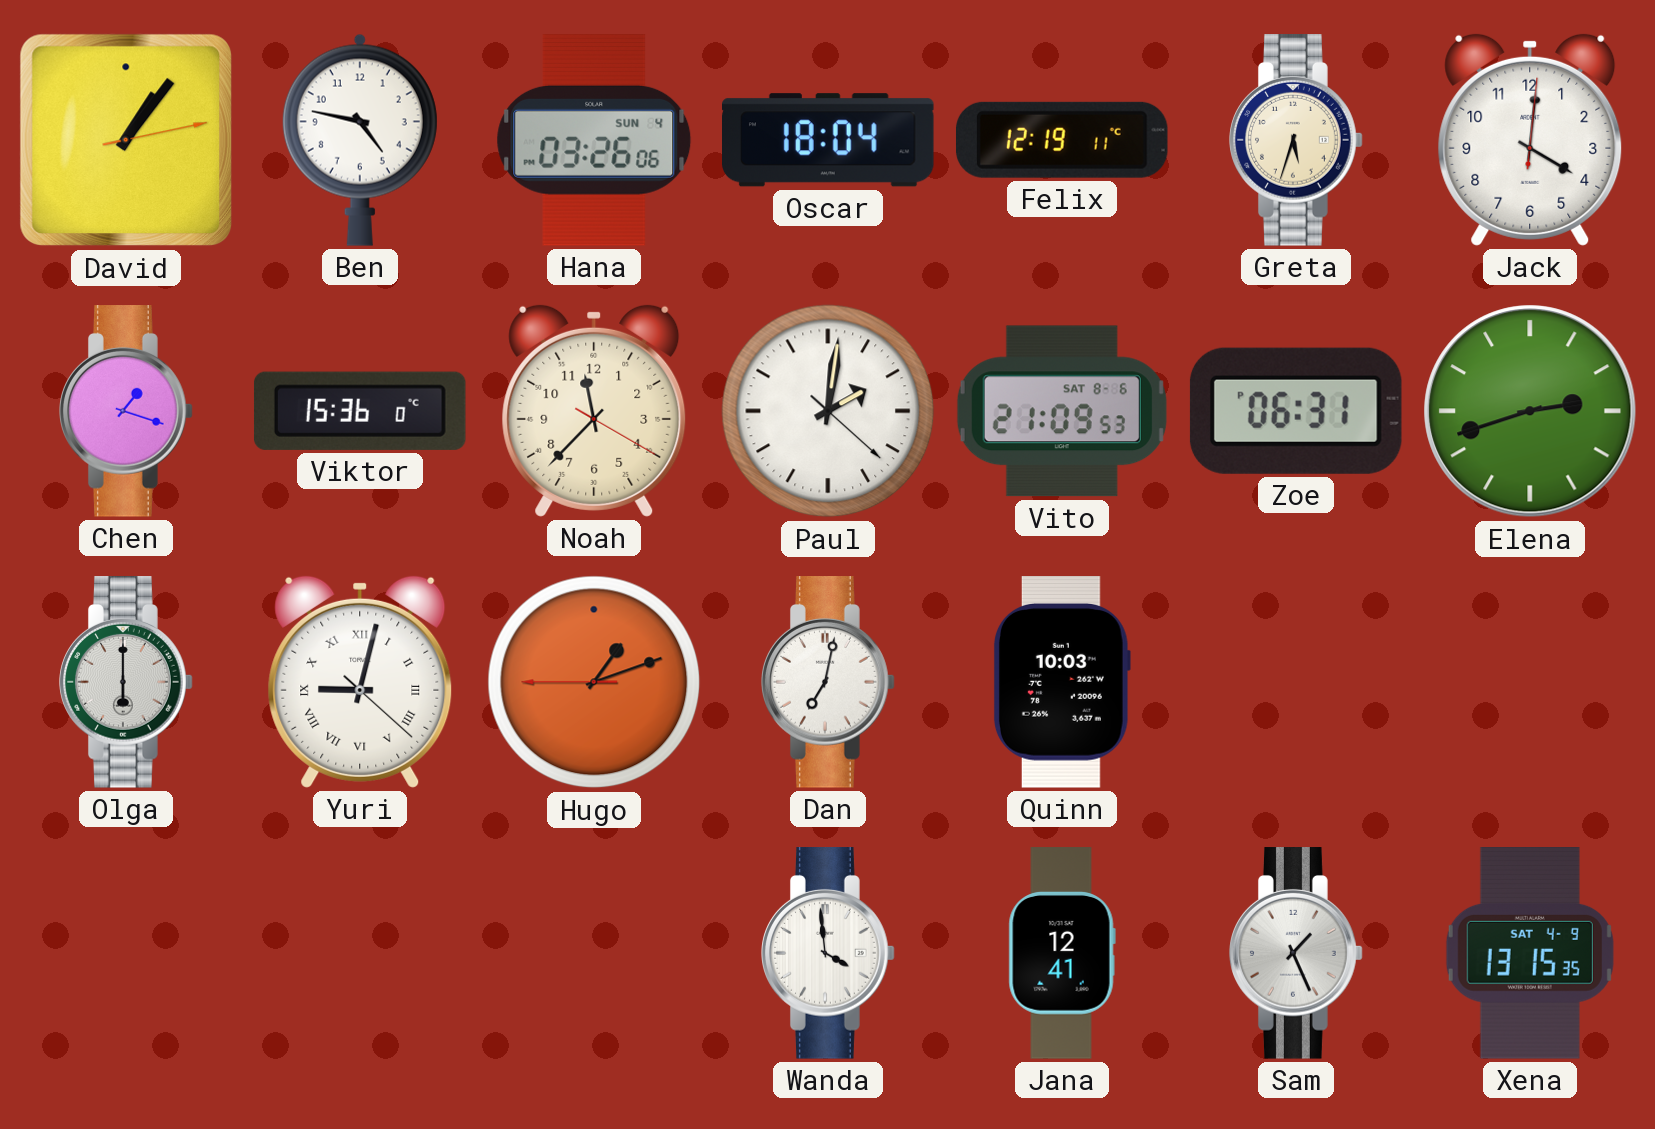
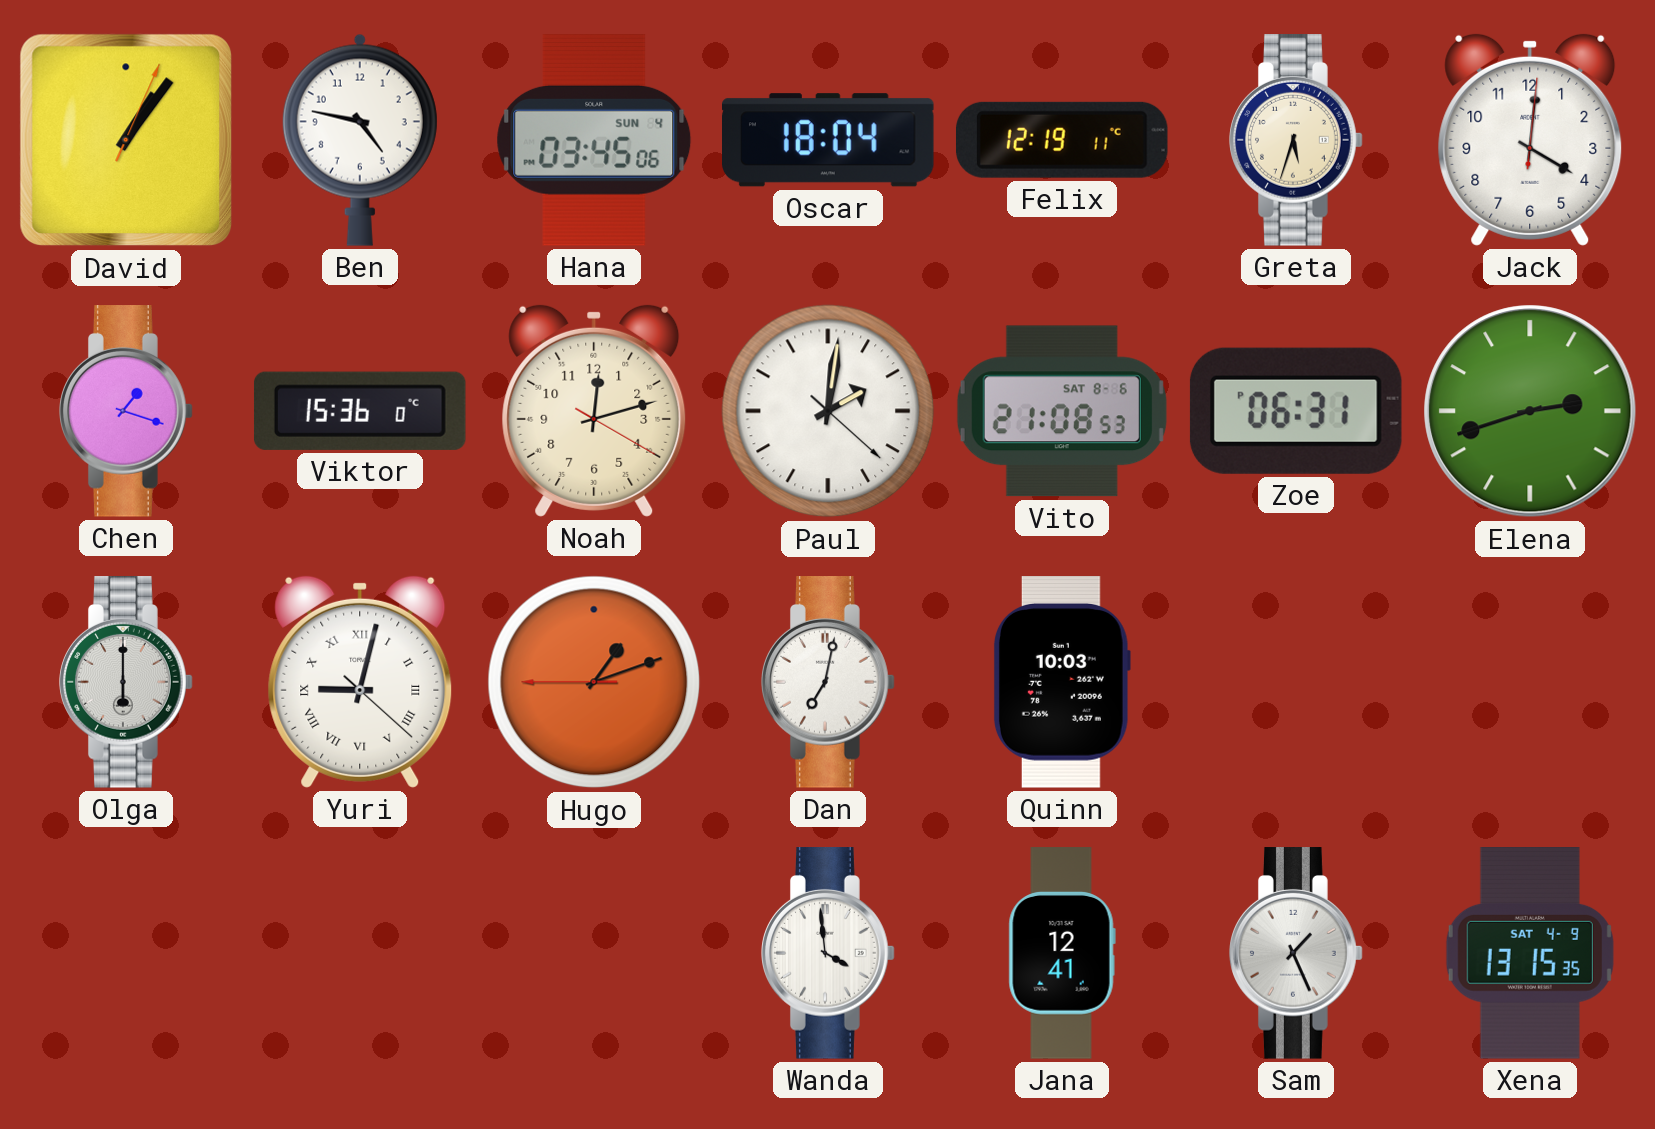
David: 1:06:13 -> 1:06:04
Hana: 03:26 -> 03:45
Noah: 11:37 -> 12:12
Vito: 21:09 -> 21:08
